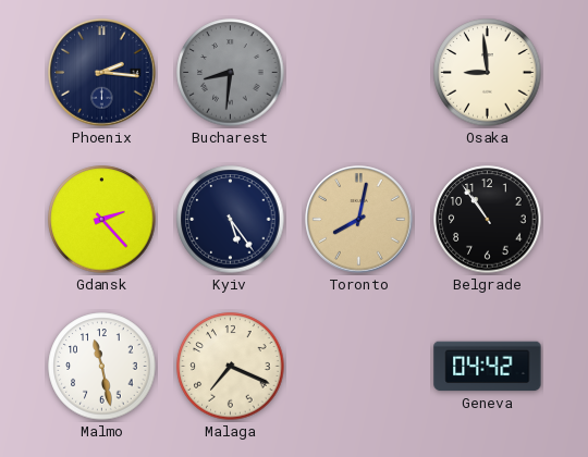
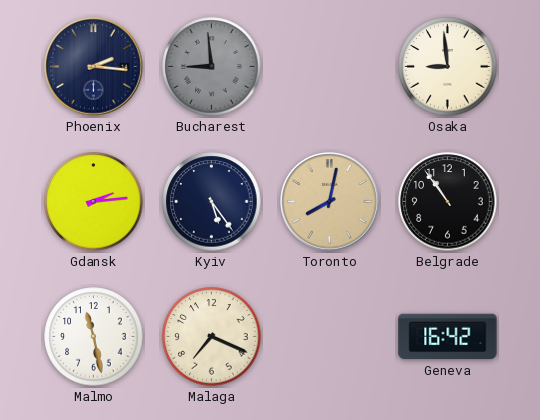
Bucharest: 8:31 -> 8:59
Gdansk: 2:23 -> 2:14
Geneva: 04:42 -> 16:42
